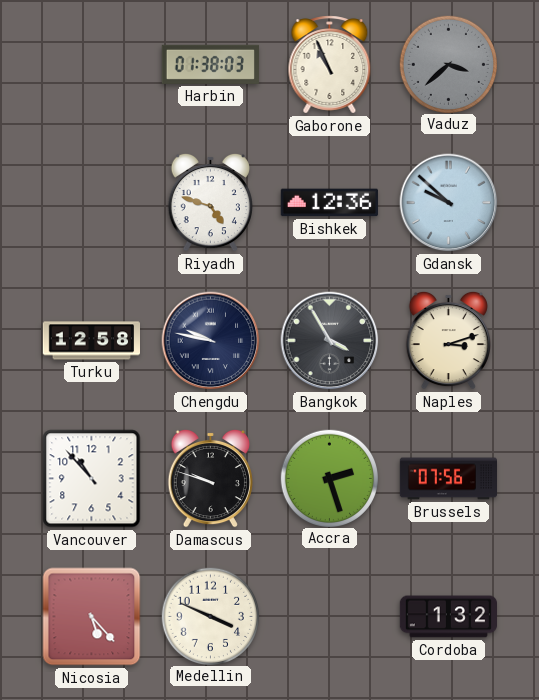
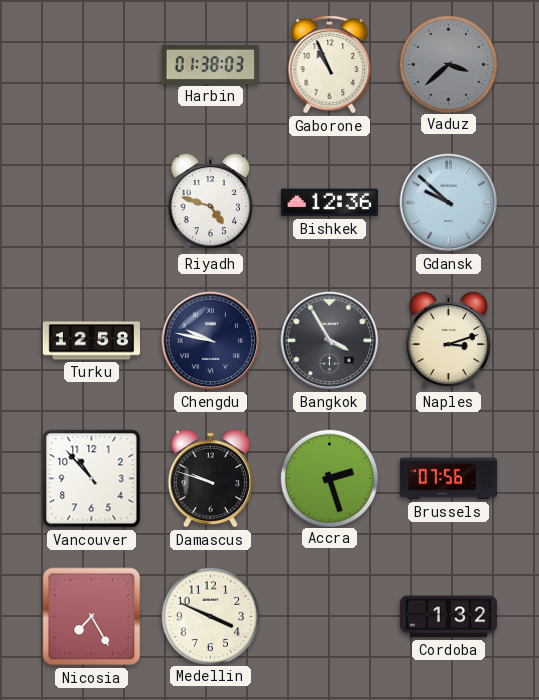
Nicosia: 5:23 -> 7:25
